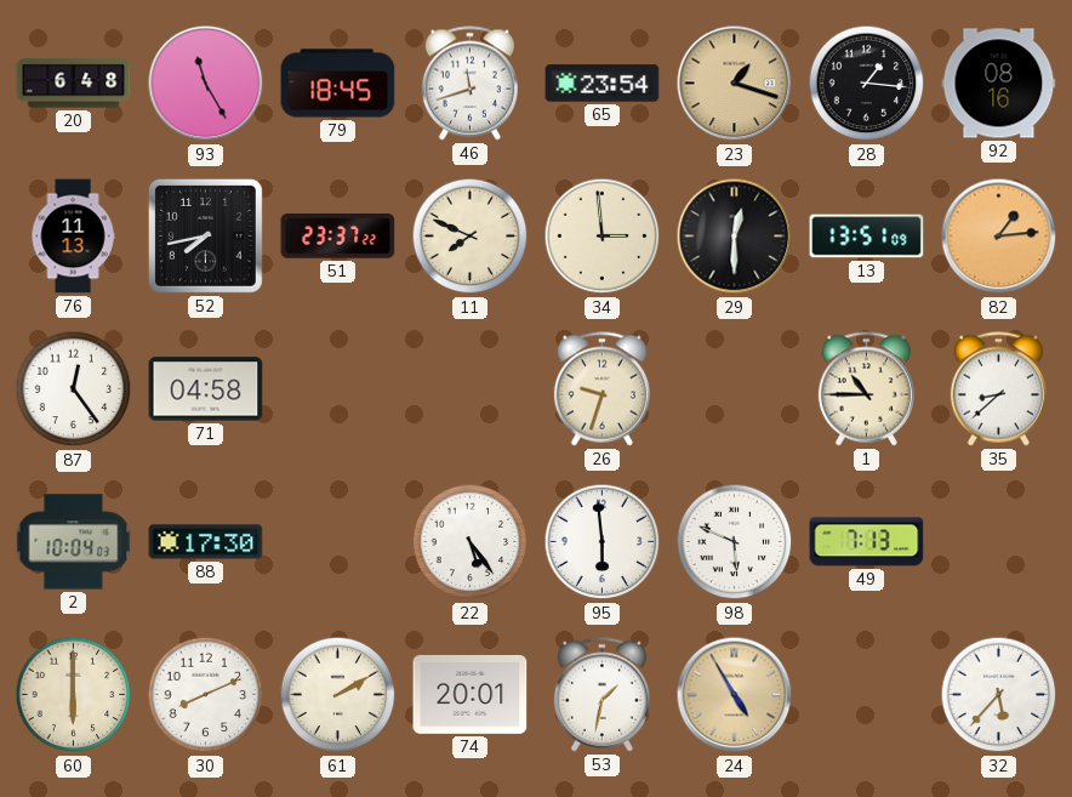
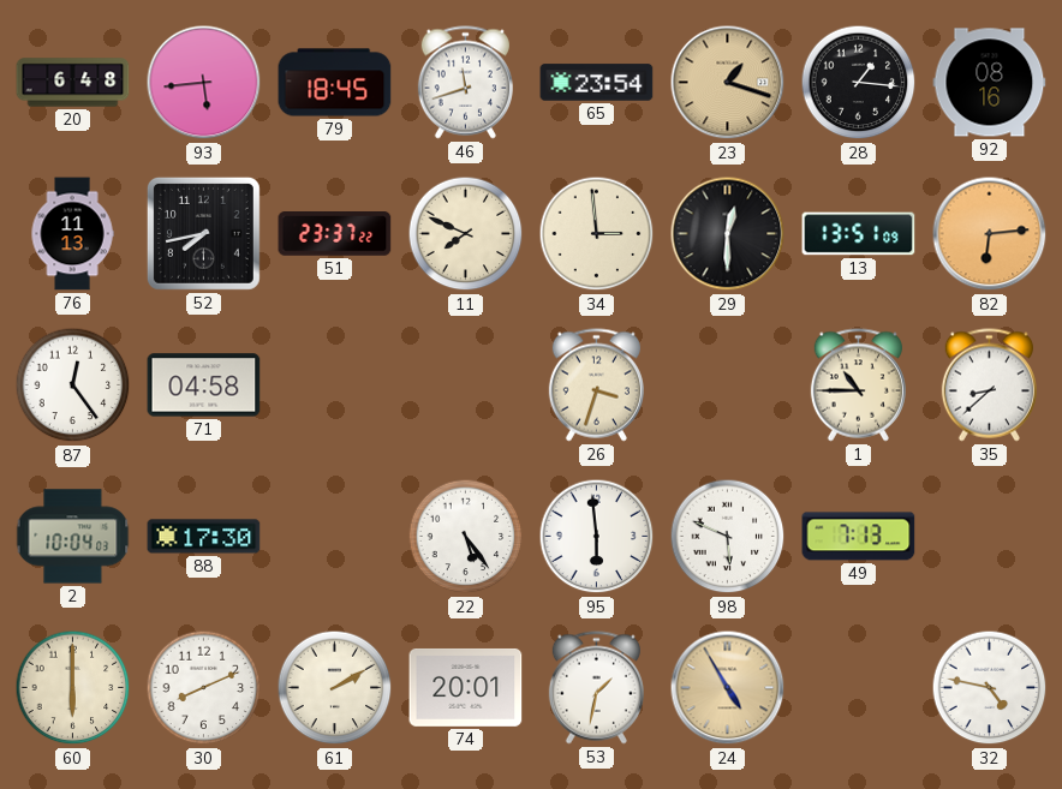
93: 11:25 -> 5:44
82: 1:14 -> 6:14
26: 9:33 -> 3:33
32: 5:37 -> 4:47
